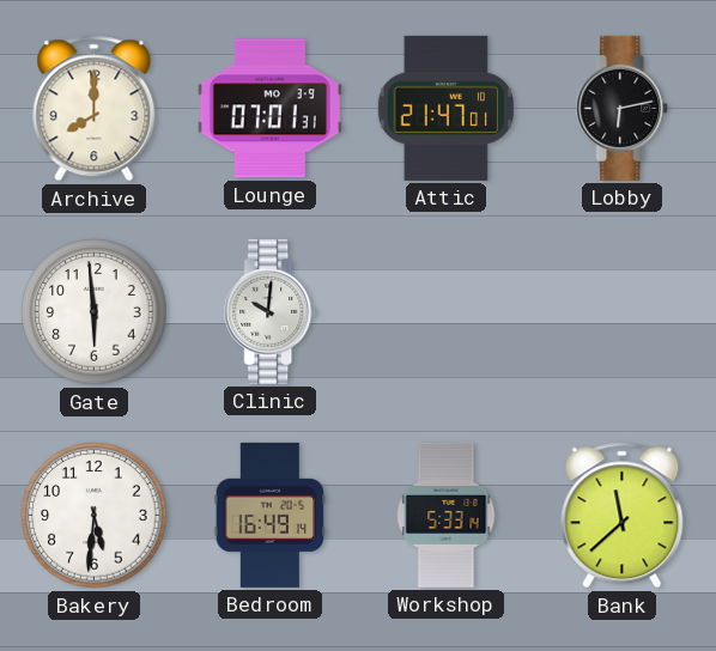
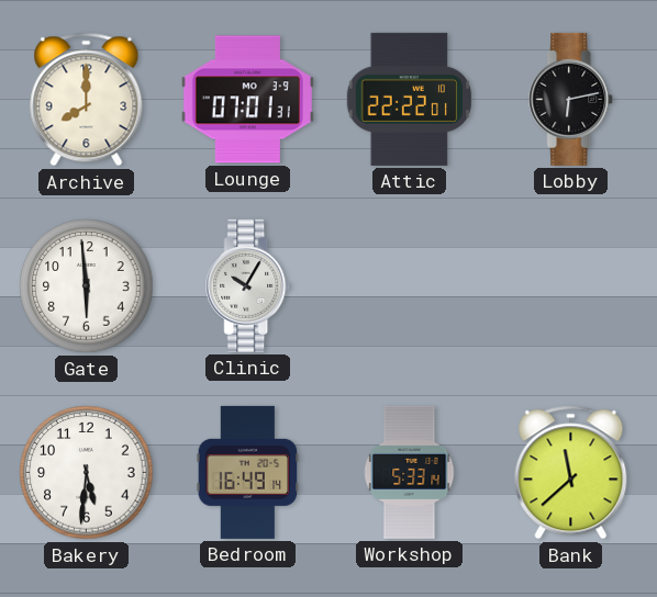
Attic: 21:47 -> 22:22
Clinic: 10:01 -> 10:05
